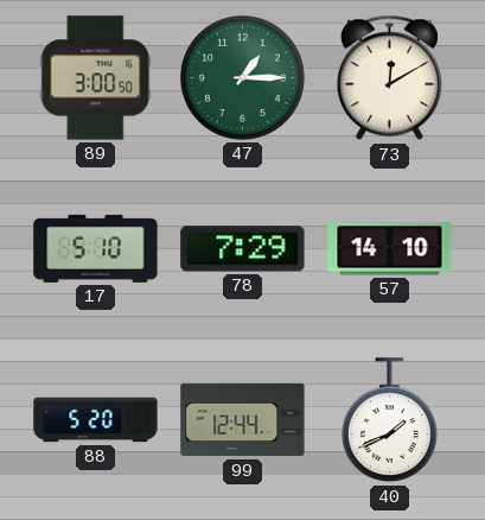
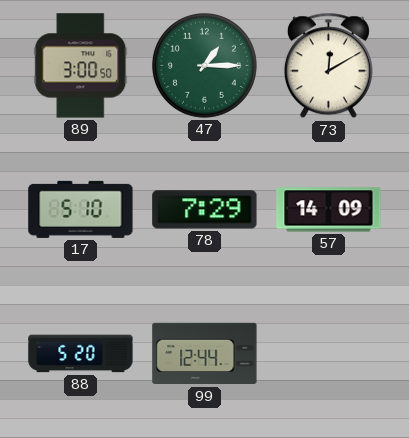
57: 14:10 -> 14:09
40: 1:41 -> none
